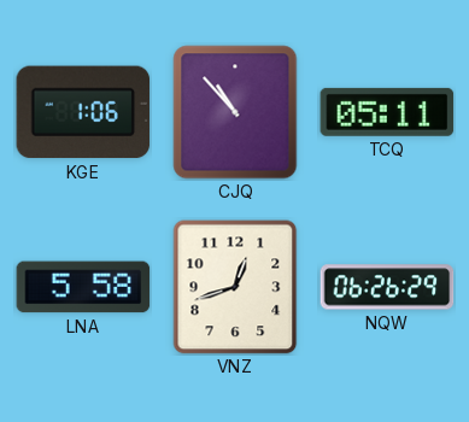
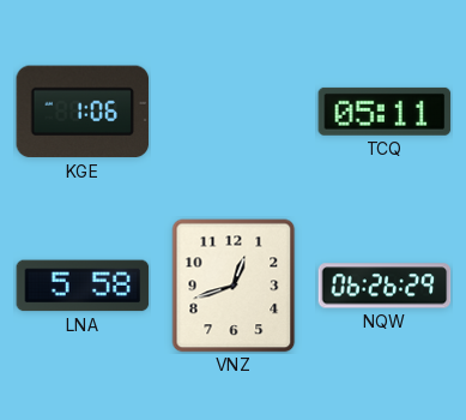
CJQ: 10:53 -> none
